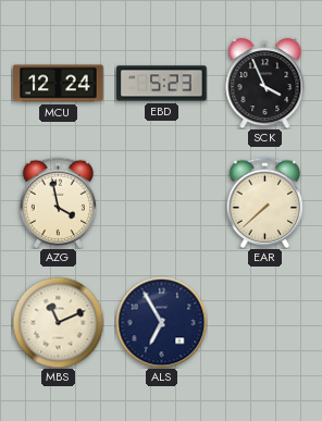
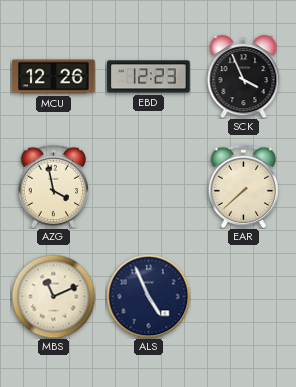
MCU: 12:24 -> 12:26
EBD: 5:23 -> 12:23
ALS: 6:55 -> 4:56
